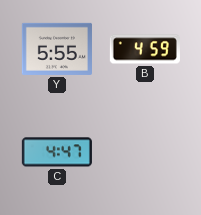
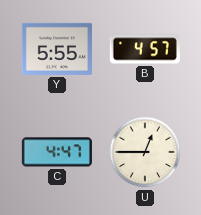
B: 4:59 -> 4:57
U: none -> 12:45
